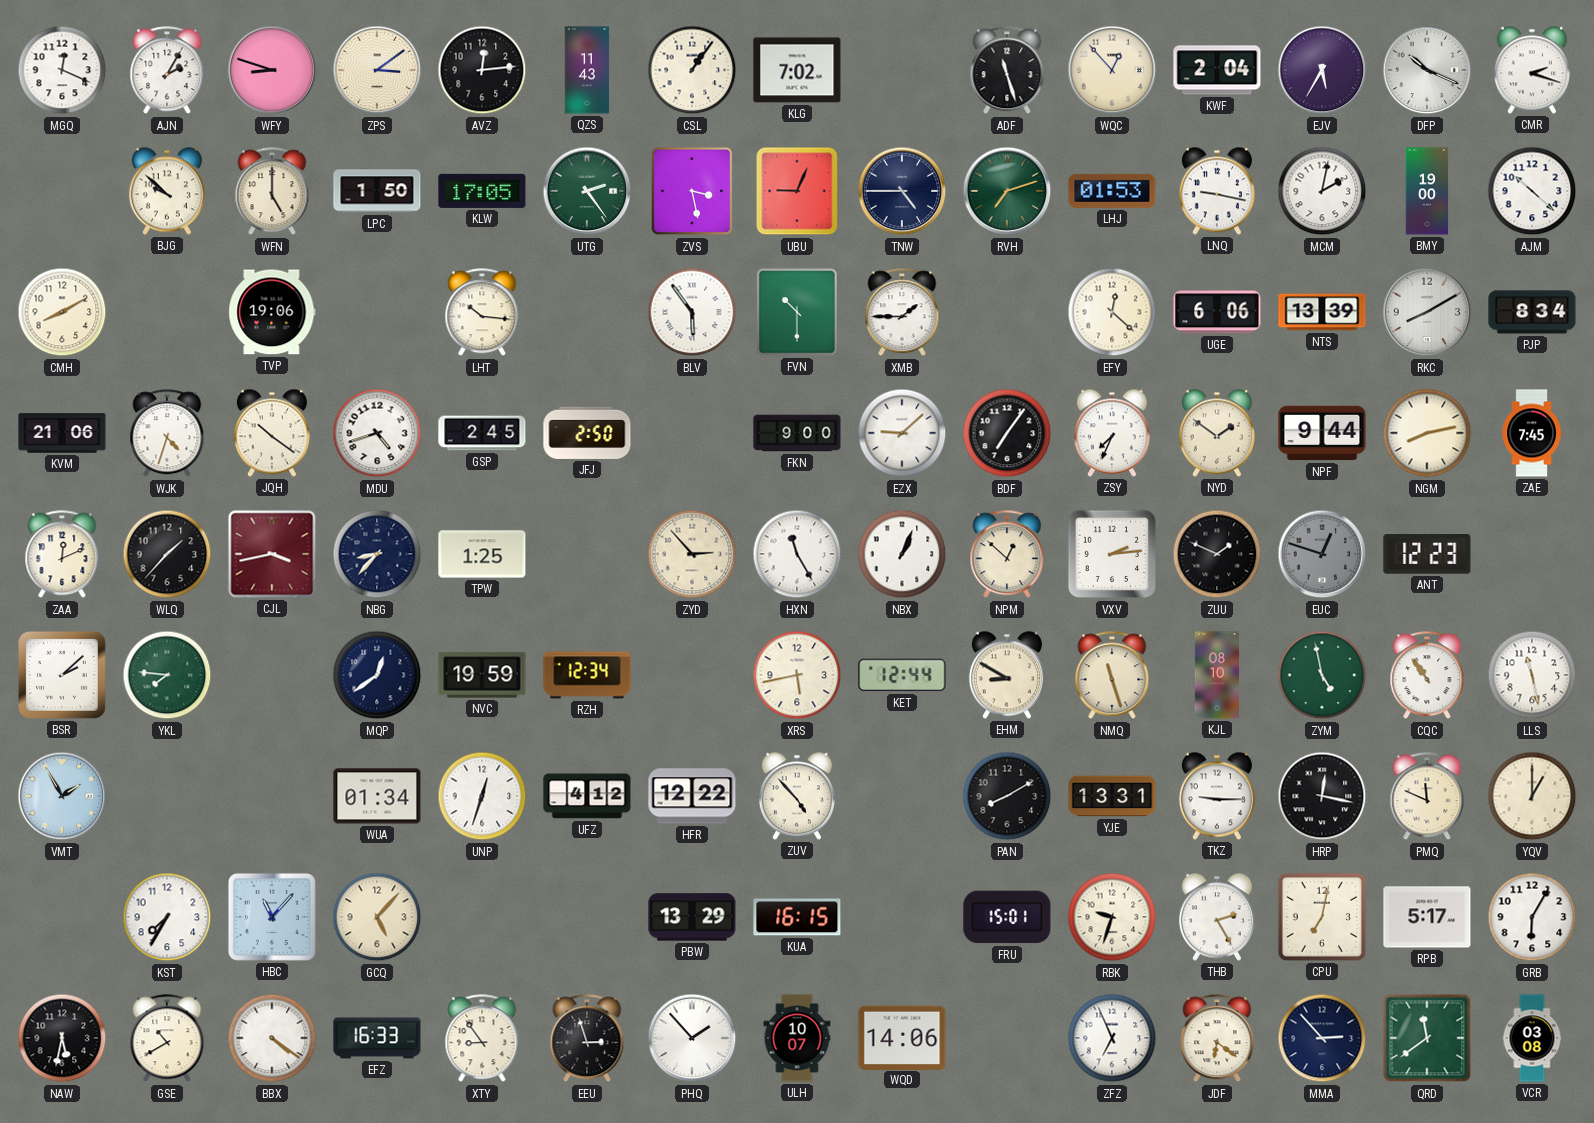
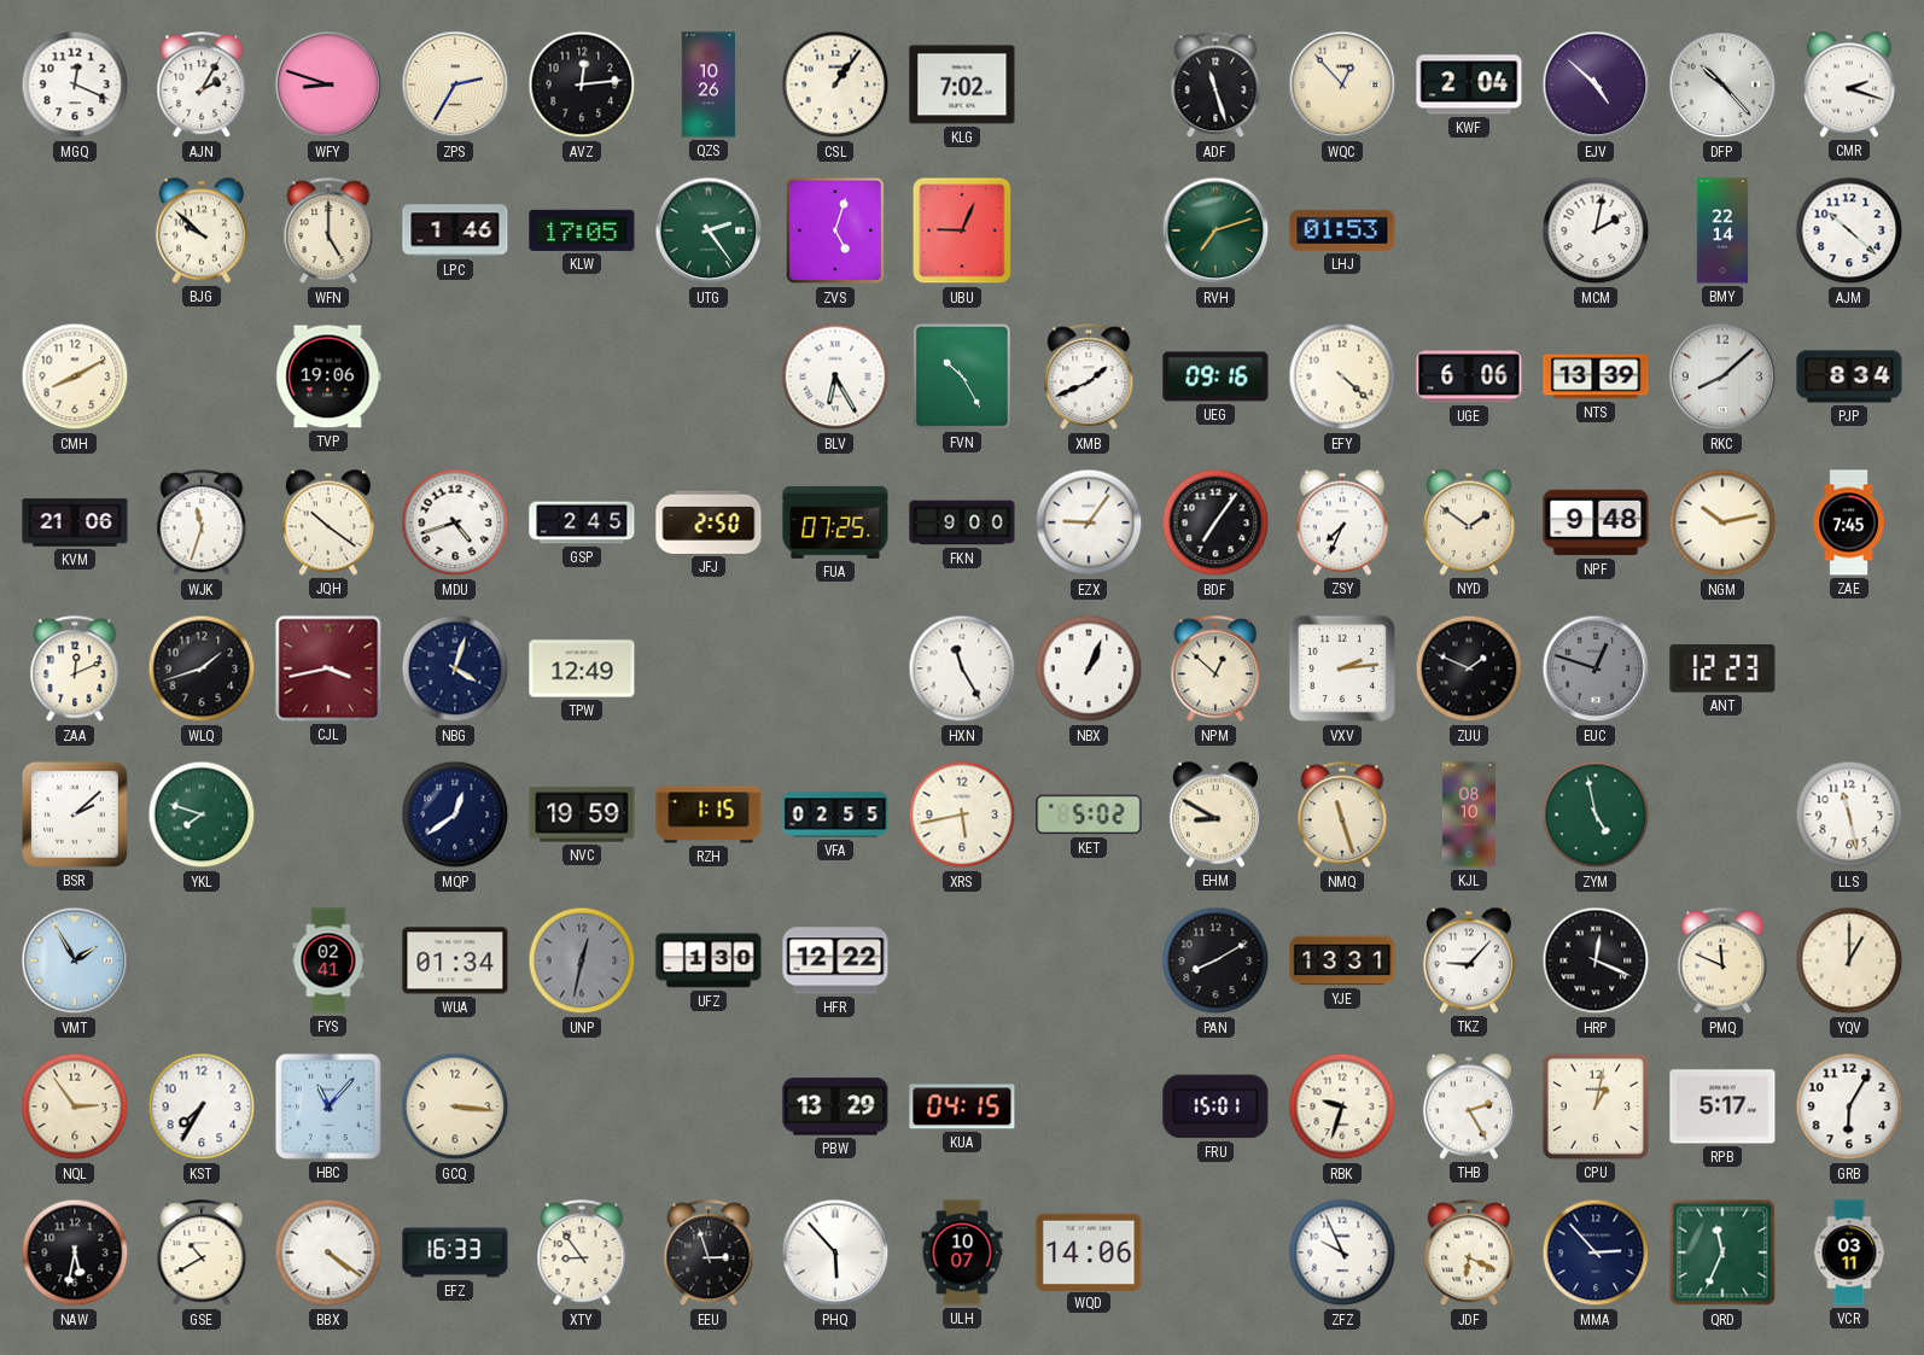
ZPS: 3:09 -> 2:35
QZS: 11:43 -> 10:26
EJV: 5:35 -> 4:52
DFP: 10:19 -> 10:23
LPC: 1:50 -> 1:46
ZVS: 3:28 -> 5:03
TNW: 4:45 -> none
LNQ: 9:17 -> none
BMY: 19:00 -> 22:14
LHT: 10:16 -> none
BLV: 5:54 -> 6:25
FVN: 10:30 -> 10:25
XMB: 1:45 -> 1:41
UEG: none -> 09:16
EFY: 12:22 -> 4:22
RKC: 8:10 -> 8:08
WJK: 4:33 -> 11:33
FUA: none -> 07:25
EZX: 9:08 -> 9:06
NPF: 9:44 -> 9:48
NGM: 8:13 -> 10:13
WLQ: 1:37 -> 1:42
NBG: 8:37 -> 4:03
TPW: 1:25 -> 12:49
ZYD: 2:53 -> none
YKL: 7:46 -> 7:48
RZH: 12:34 -> 1:15
VFA: none -> 02:55
KET: 12:44 -> 5:02
CQC: 10:54 -> none
FYS: none -> 02:41
UNP: 12:33 -> 12:32
UNP dial: white -> grey
UFZ: 4:12 -> 1:30
ZUV: 4:53 -> none
TKZ: 9:15 -> 9:07
HRP: 12:17 -> 12:19
NQL: none -> 2:54
GCQ: 5:07 -> 3:16
KUA: 16:15 -> 04:15
CPU: 7:02 -> 1:02
PHQ: 1:53 -> 5:53
ZFZ: 6:56 -> 9:56
JDF: 6:21 -> 6:19
QRD: 11:39 -> 11:34
VCR: 03:08 -> 03:11
